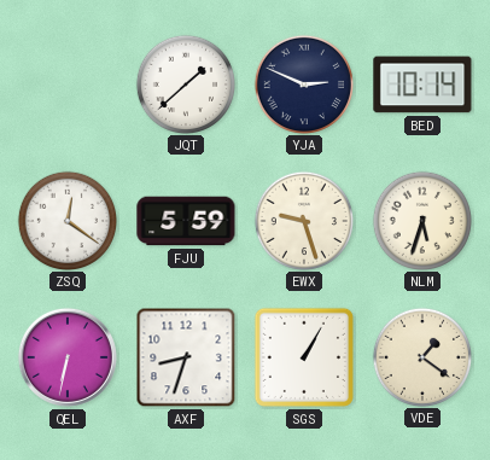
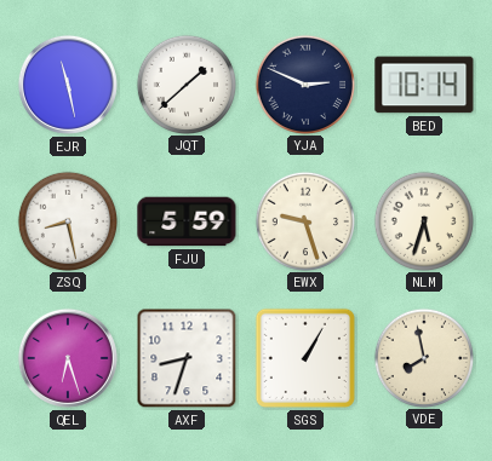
EJR: none -> 11:28
ZSQ: 12:21 -> 8:28
QEL: 6:32 -> 6:27
VDE: 1:21 -> 7:58
